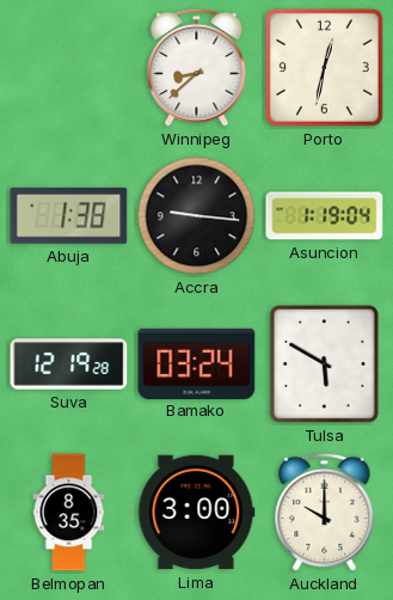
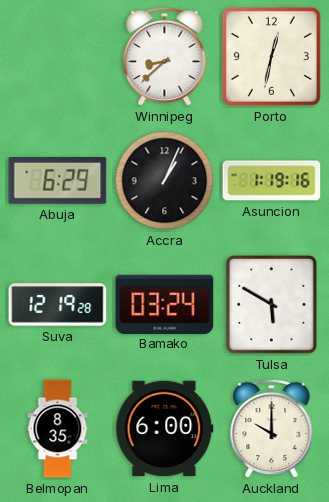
Abuja: 1:38 -> 6:29
Accra: 9:16 -> 1:04
Asuncion: 1:19:04 -> 1:19:16
Lima: 3:00 -> 6:00
